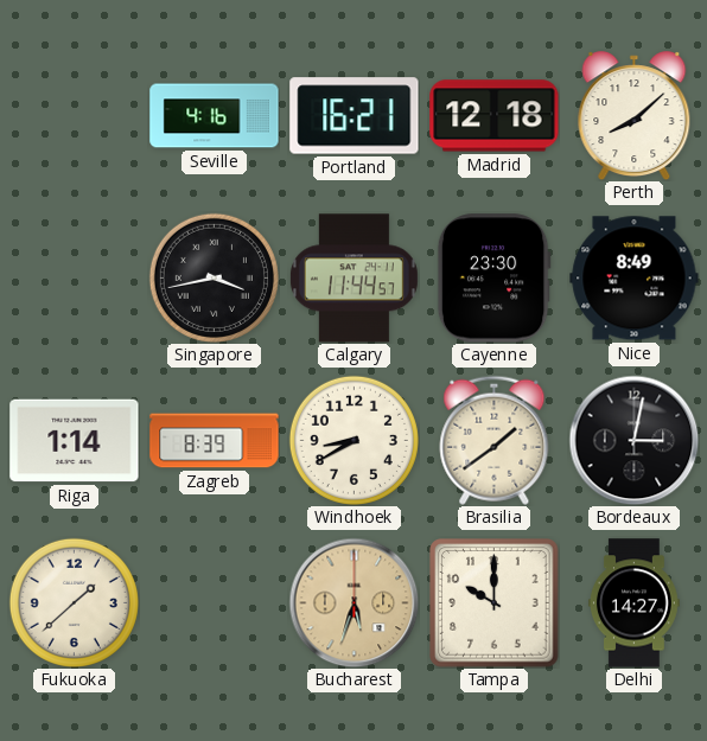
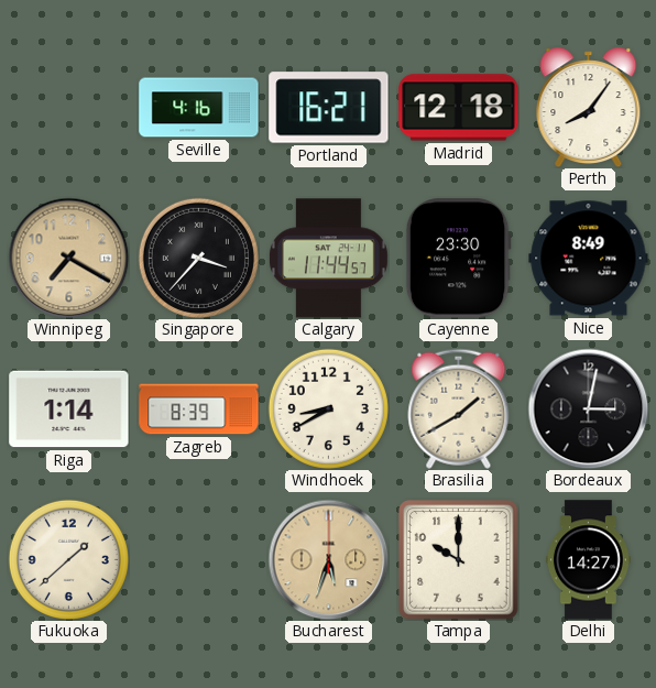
Perth: 8:08 -> 8:06
Winnipeg: none -> 7:20
Singapore: 3:43 -> 3:37
Brasilia: 1:39 -> 1:40
